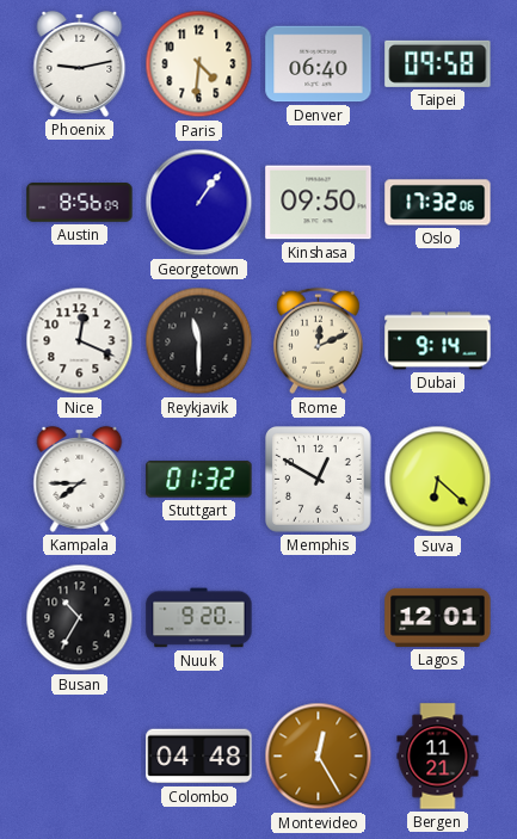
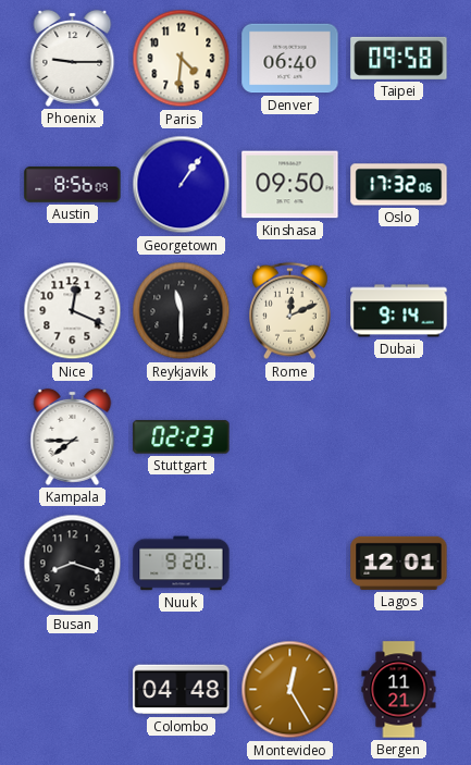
Phoenix: 9:13 -> 9:15
Stuttgart: 01:32 -> 02:23
Memphis: 12:50 -> none
Suva: 6:22 -> none
Busan: 10:35 -> 8:18
